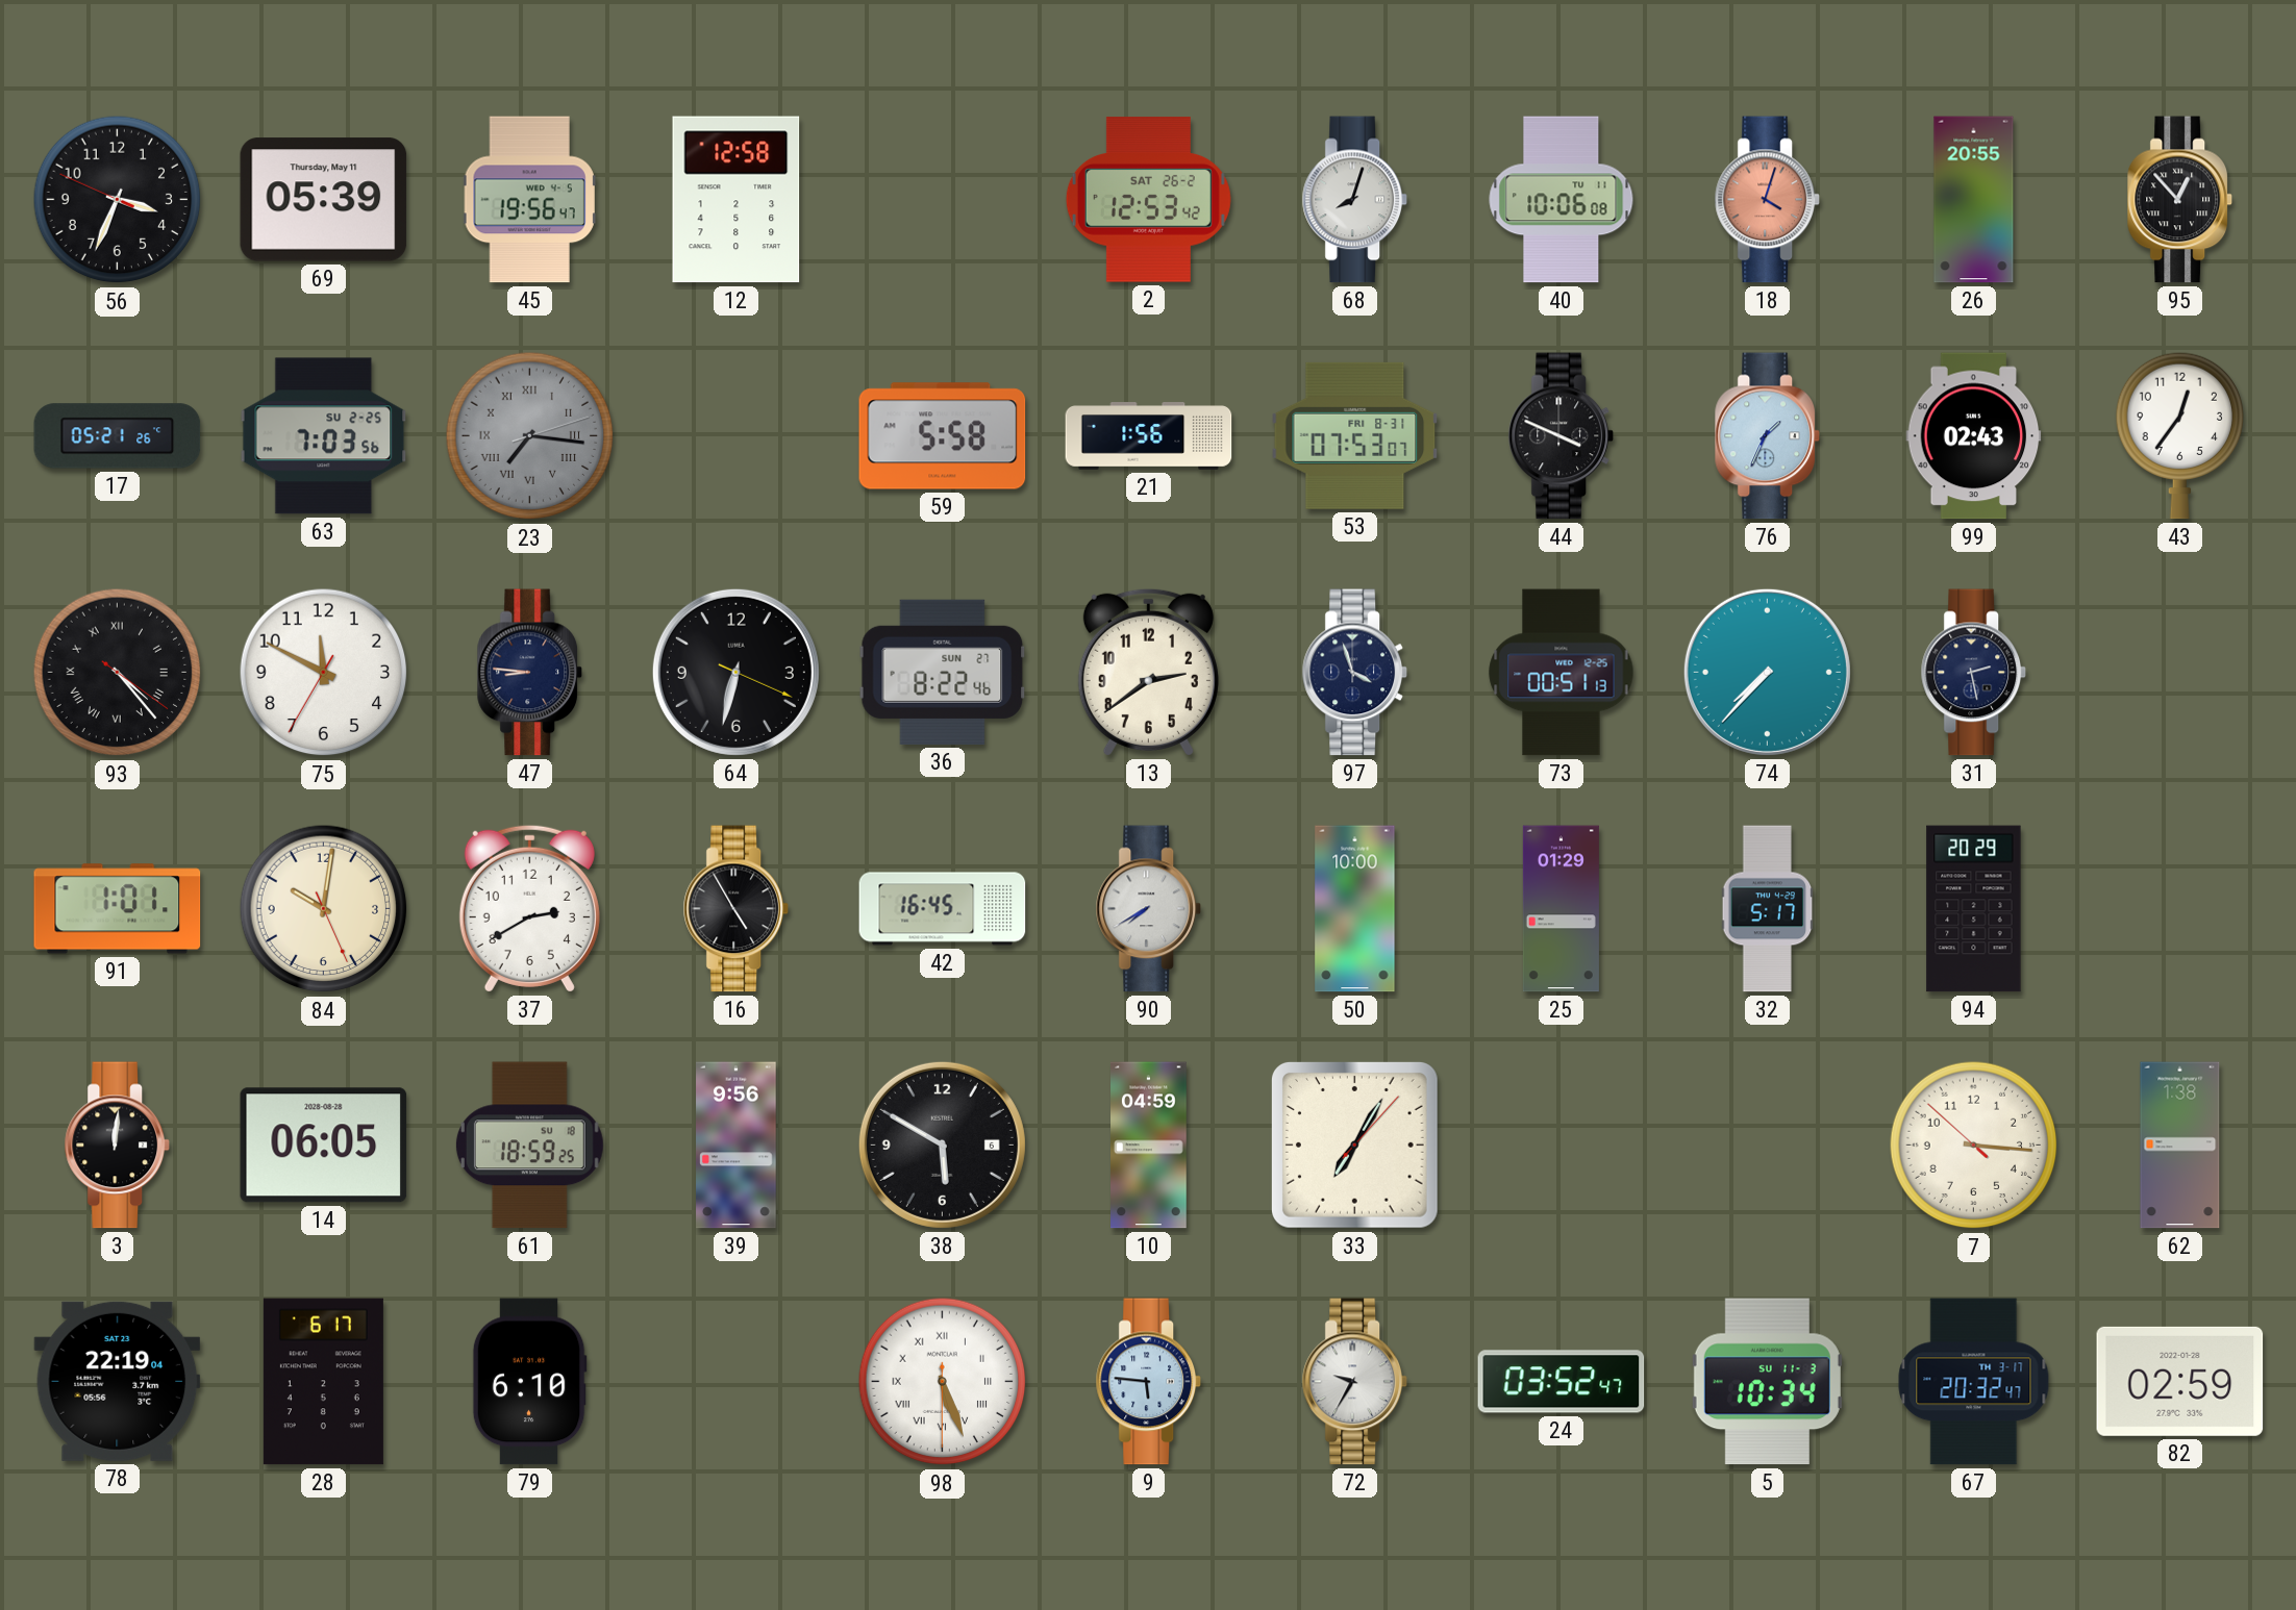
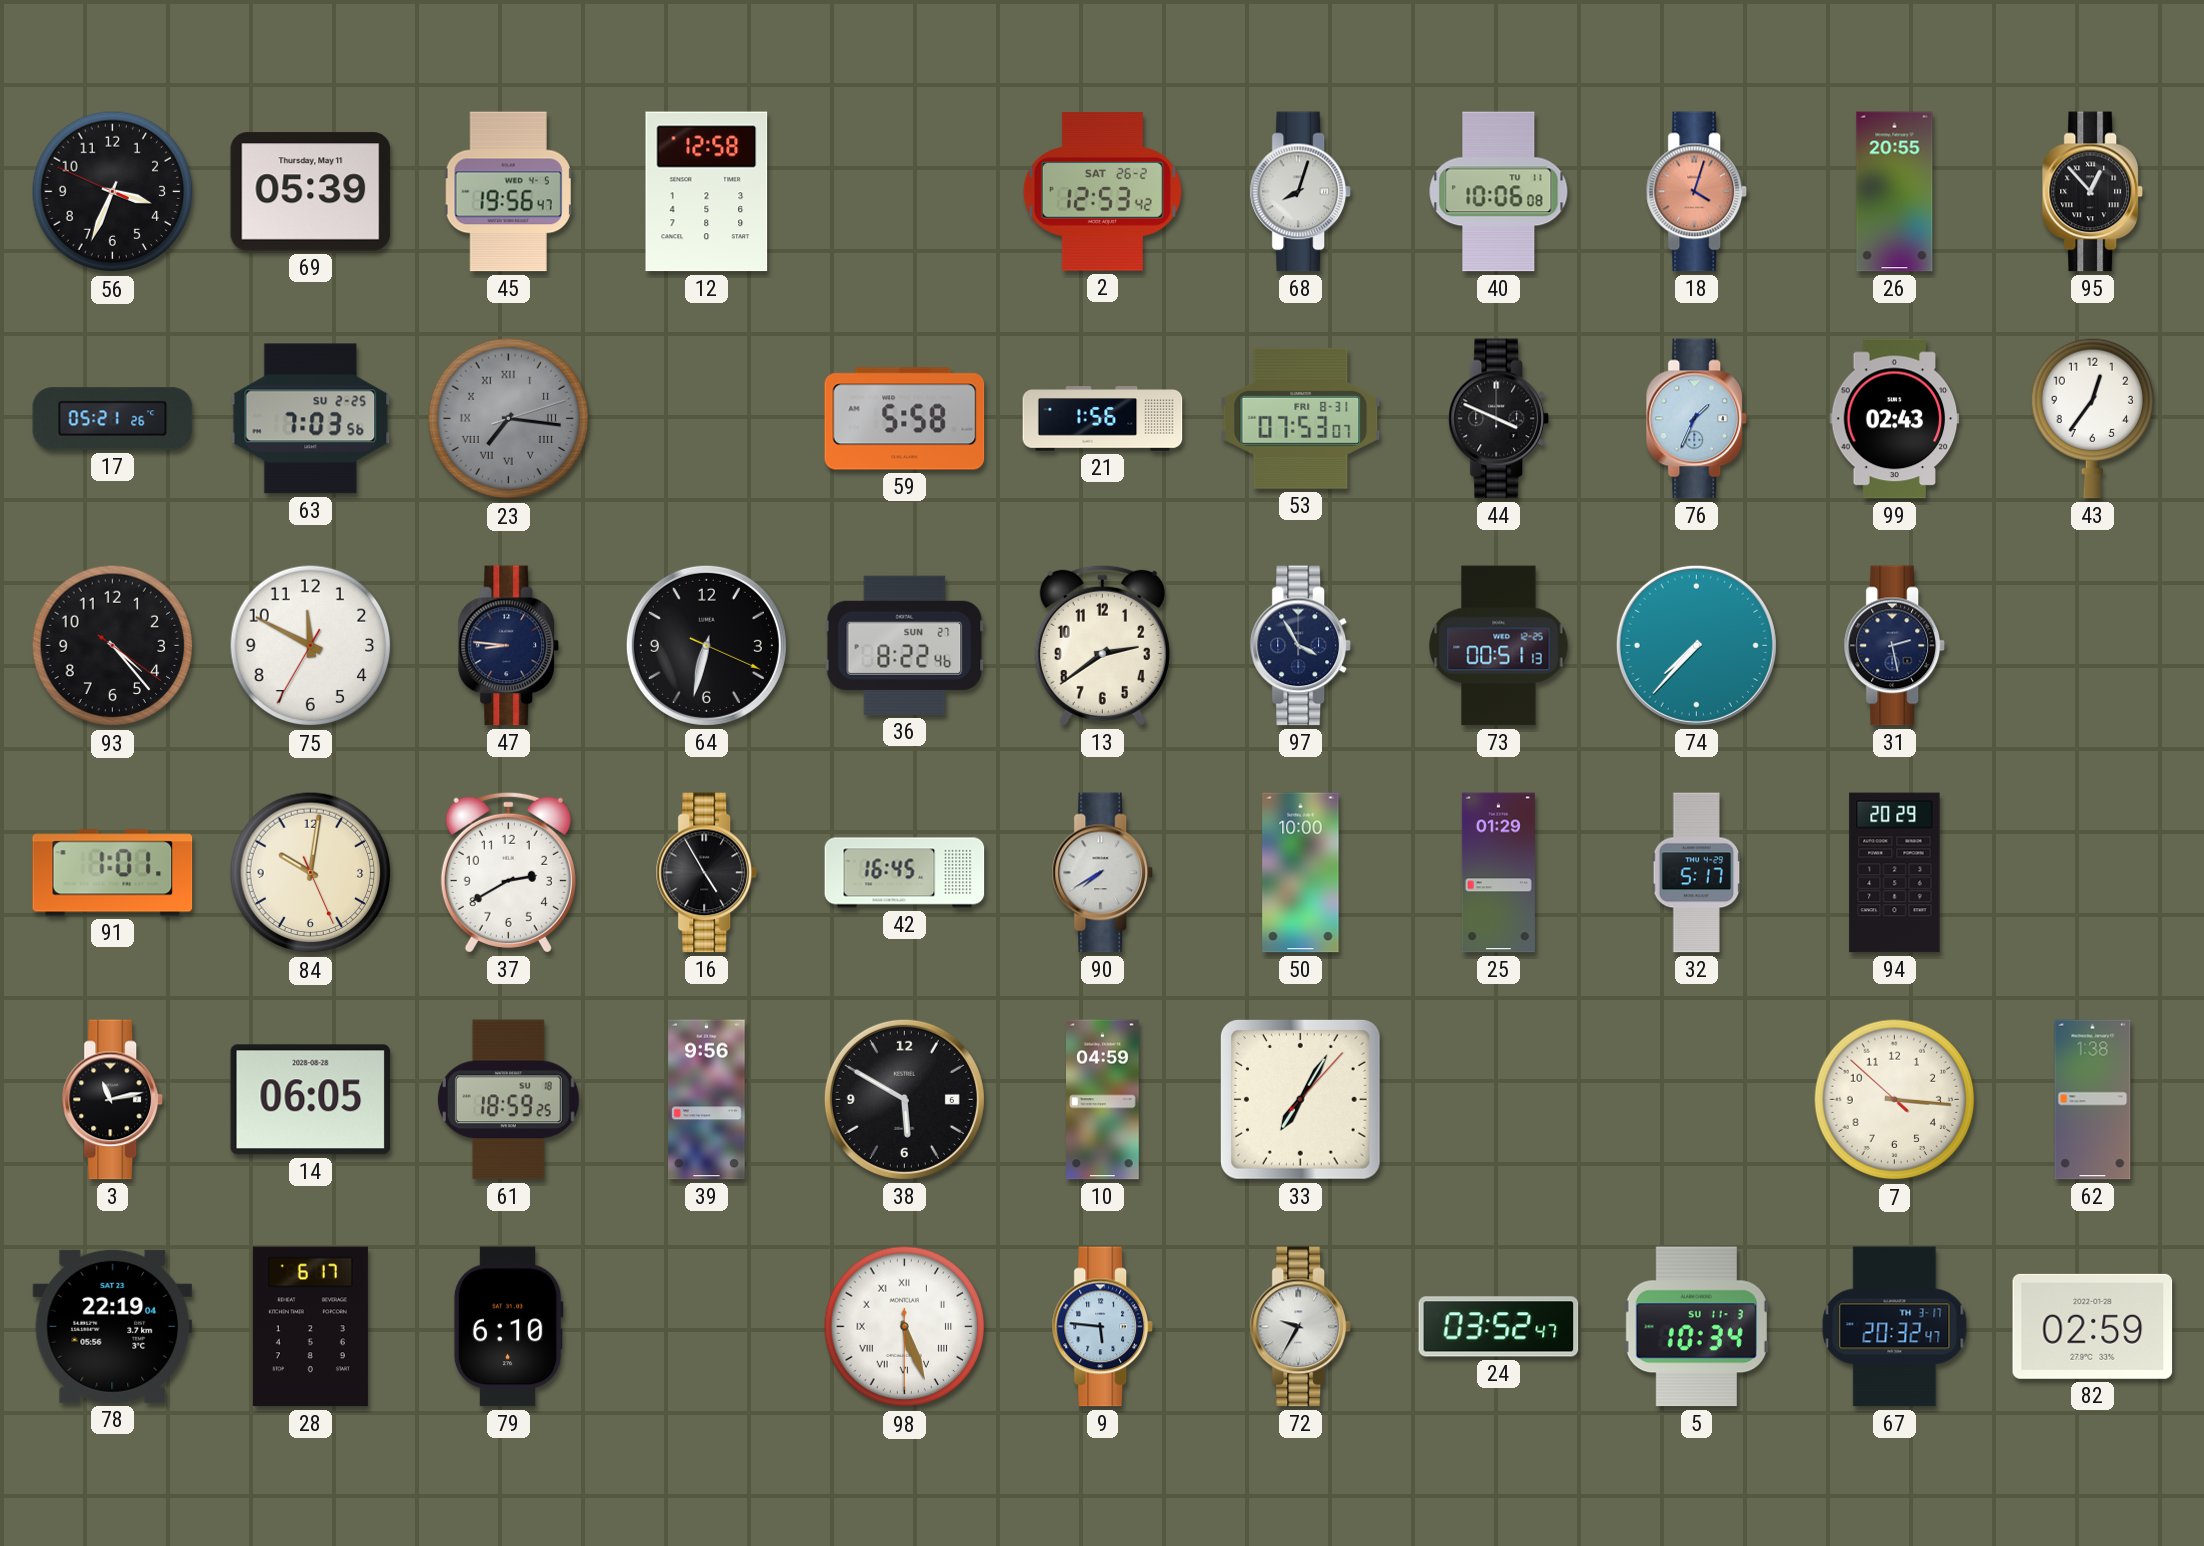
93 numerals: Roman -> Arabic
97: 3:57 -> 3:55
3: 12:01 -> 11:13
